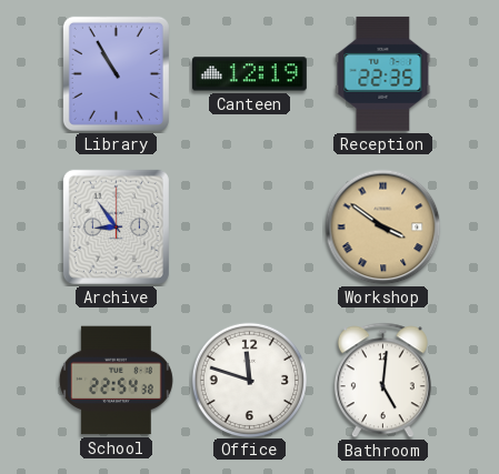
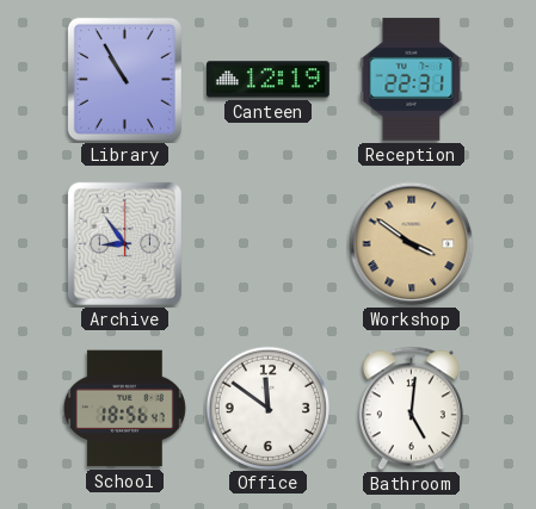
Reception: 22:35 -> 22:31
School: 22:54 -> 18:56
Office: 11:48 -> 11:51
